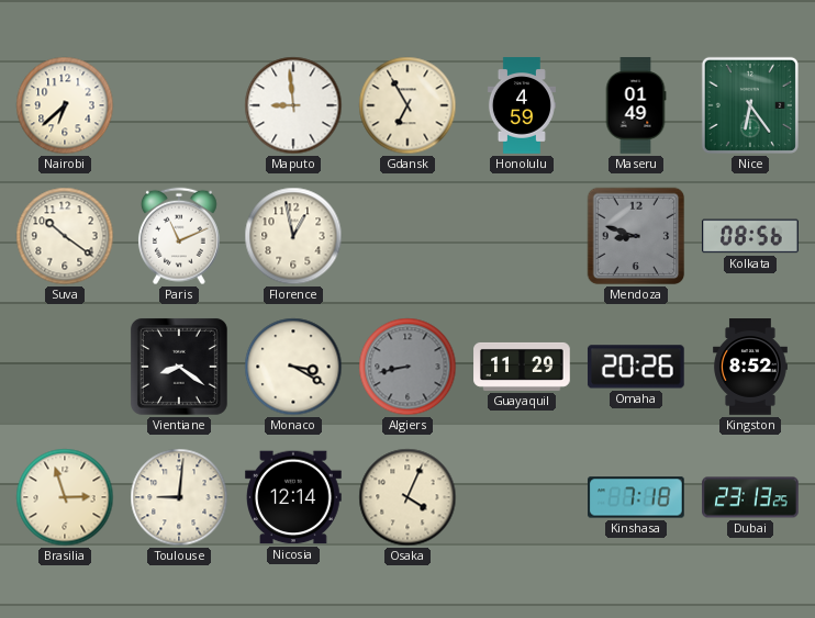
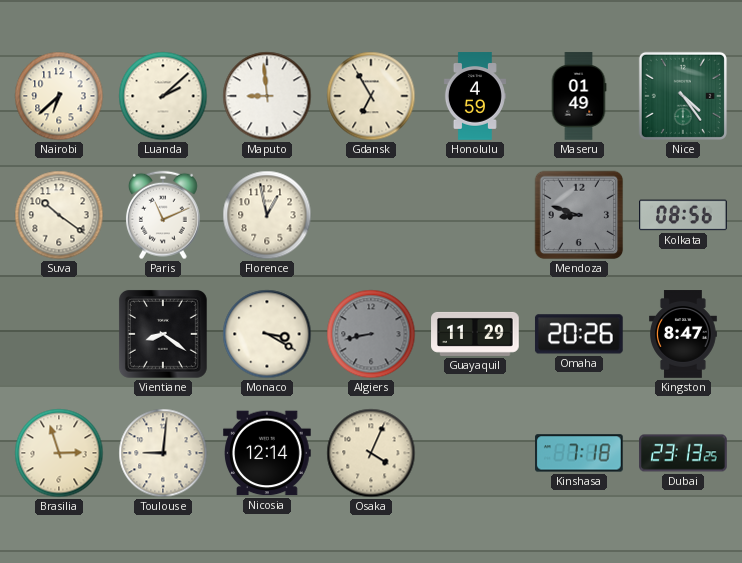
Luanda: none -> 2:08
Nice: 6:24 -> 4:24
Kingston: 8:52 -> 8:47
